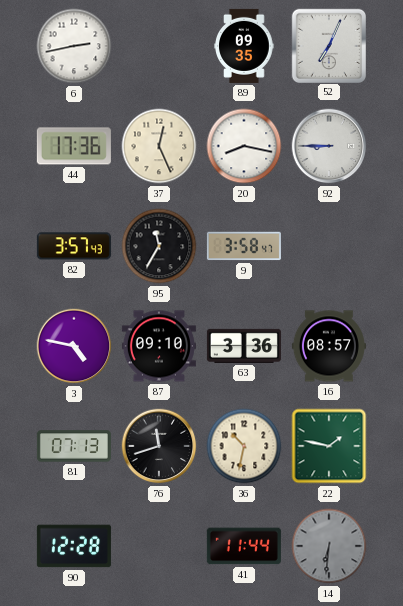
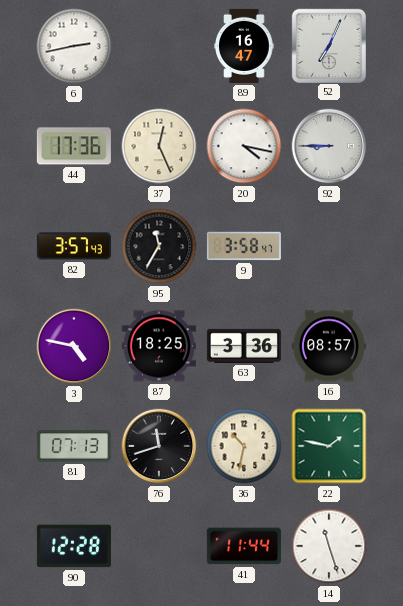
89: 09:35 -> 16:47
20: 8:17 -> 4:17
87: 09:10 -> 18:25
14: 6:31 -> 11:27
14 dial: grey -> white
